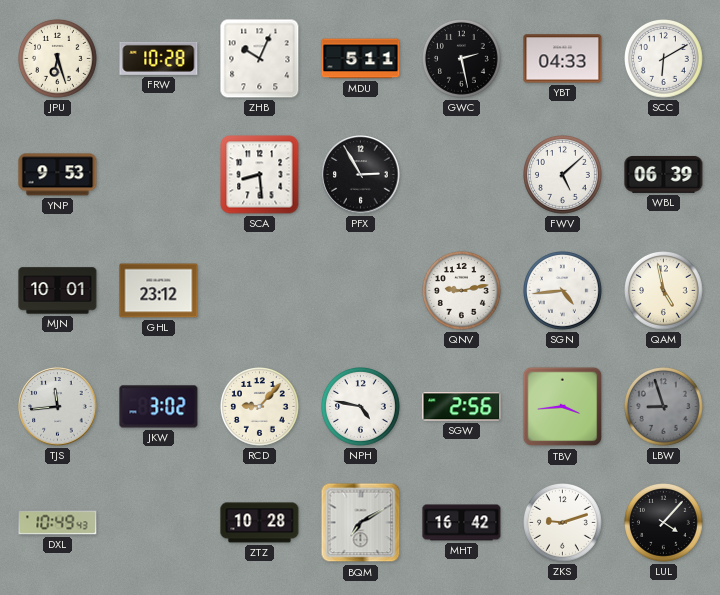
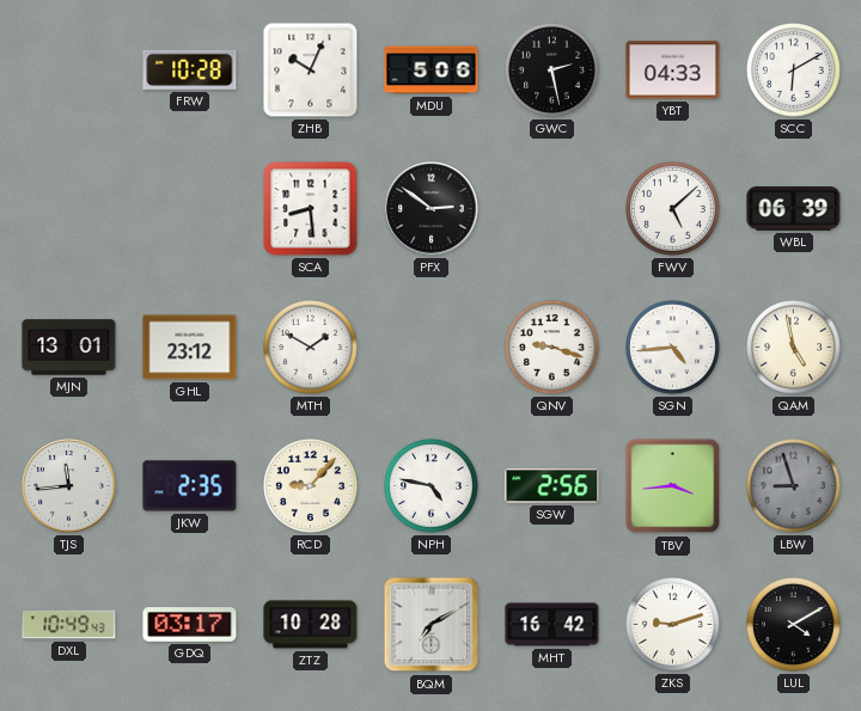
JPU: 6:27 -> none
MDU: 5:11 -> 5:06
YNP: 9:53 -> none
PFX: 2:55 -> 2:51
MJN: 10:01 -> 13:01
MTH: none -> 1:50
QNV: 9:13 -> 9:18
JKW: 3:02 -> 2:35
GDQ: none -> 03:17
LUL: 4:07 -> 4:10
